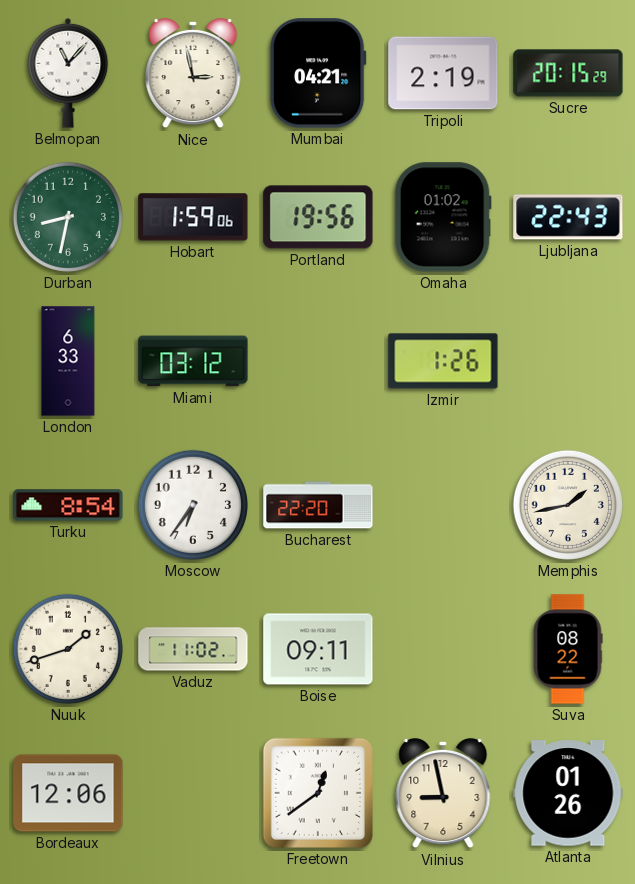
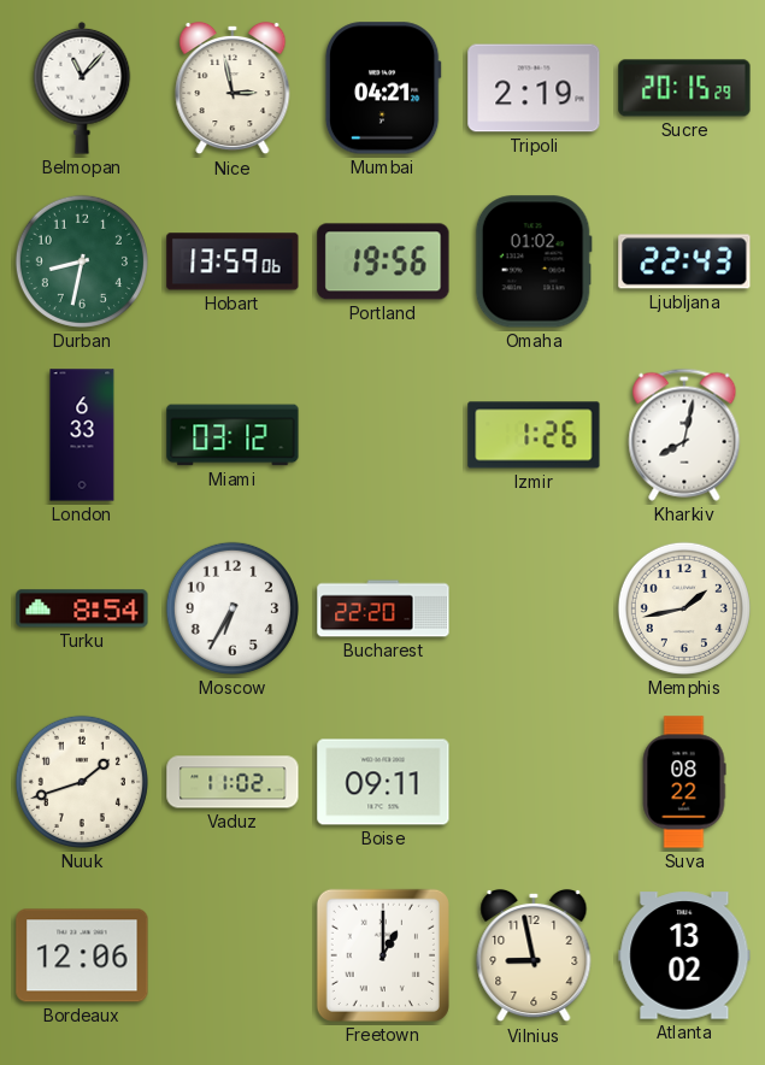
Hobart: 1:59 -> 13:59
Kharkiv: none -> 8:02
Moscow: 6:36 -> 6:35
Freetown: 12:39 -> 1:00
Atlanta: 01:26 -> 13:02
